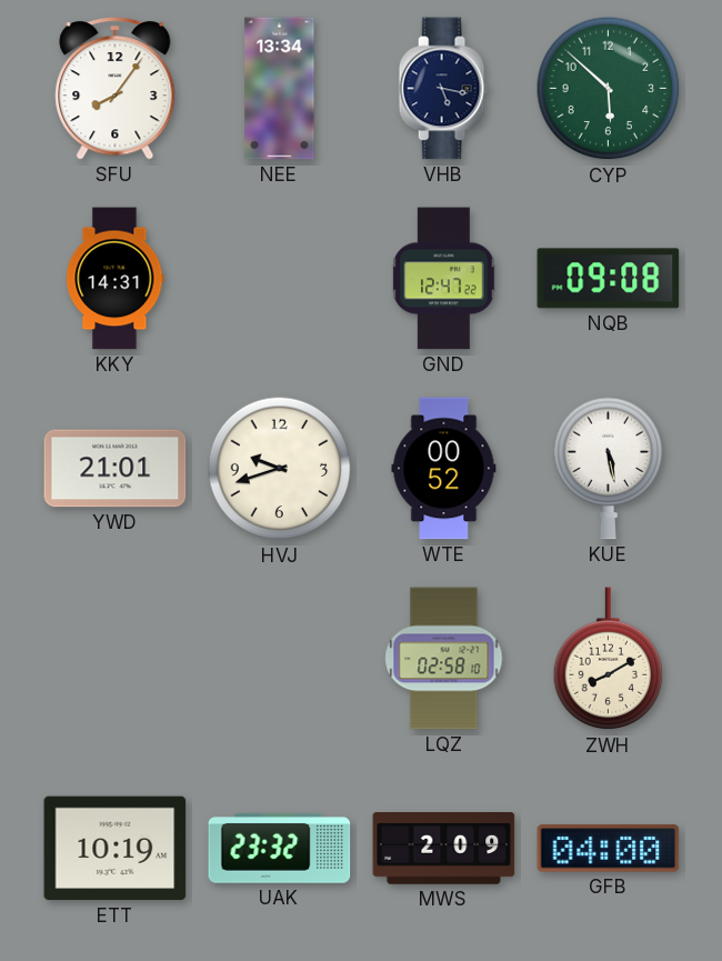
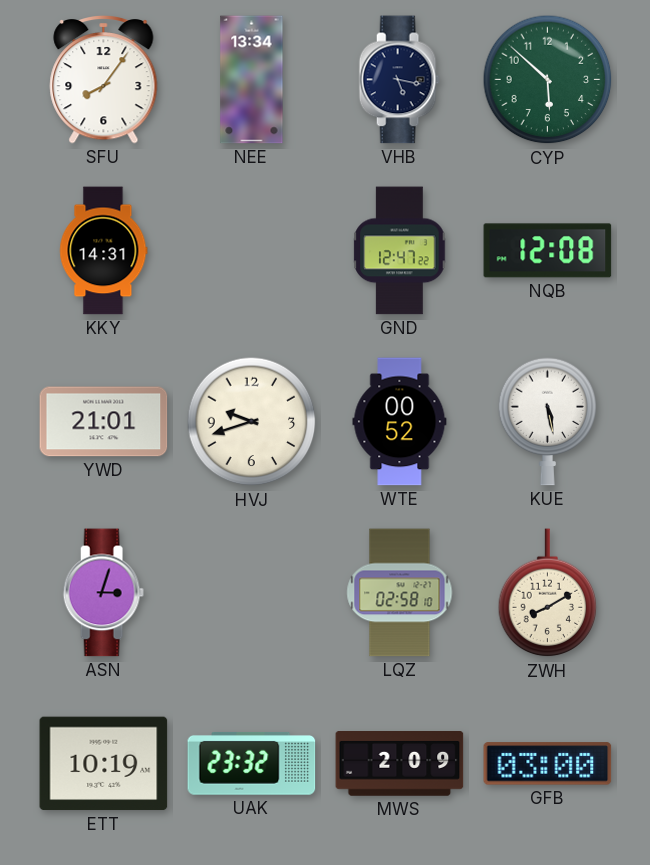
NQB: 09:08 -> 12:08
ASN: none -> 3:03
GFB: 04:00 -> 03:00
